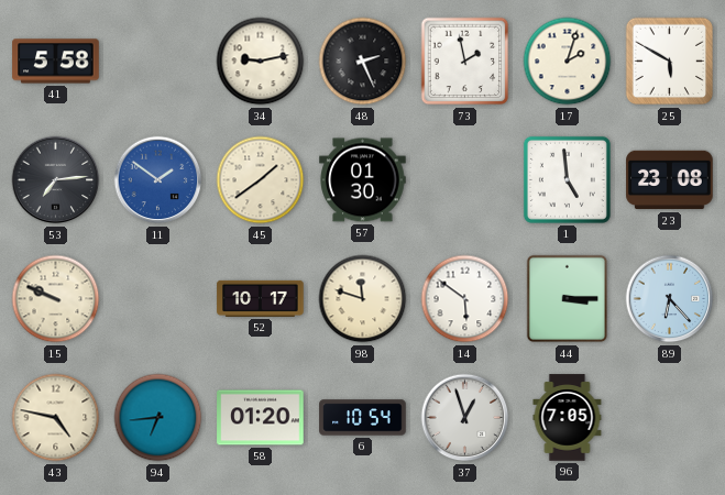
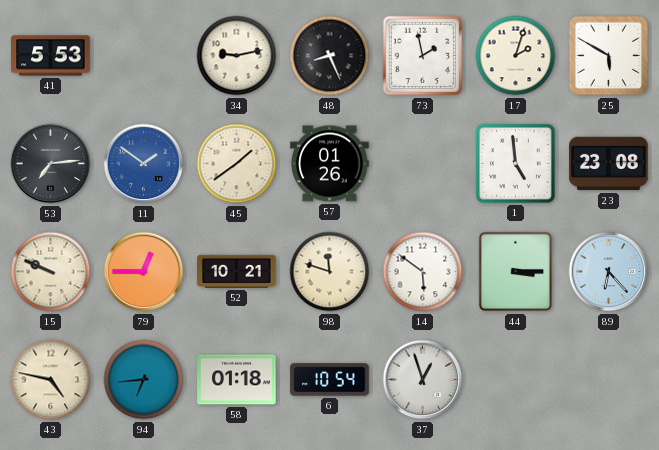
41: 5:58 -> 5:53
48: 2:26 -> 8:26
57: 01:30 -> 01:26
79: none -> 12:45
52: 10:17 -> 10:21
58: 01:20 -> 01:18
96: 7:05 -> none
